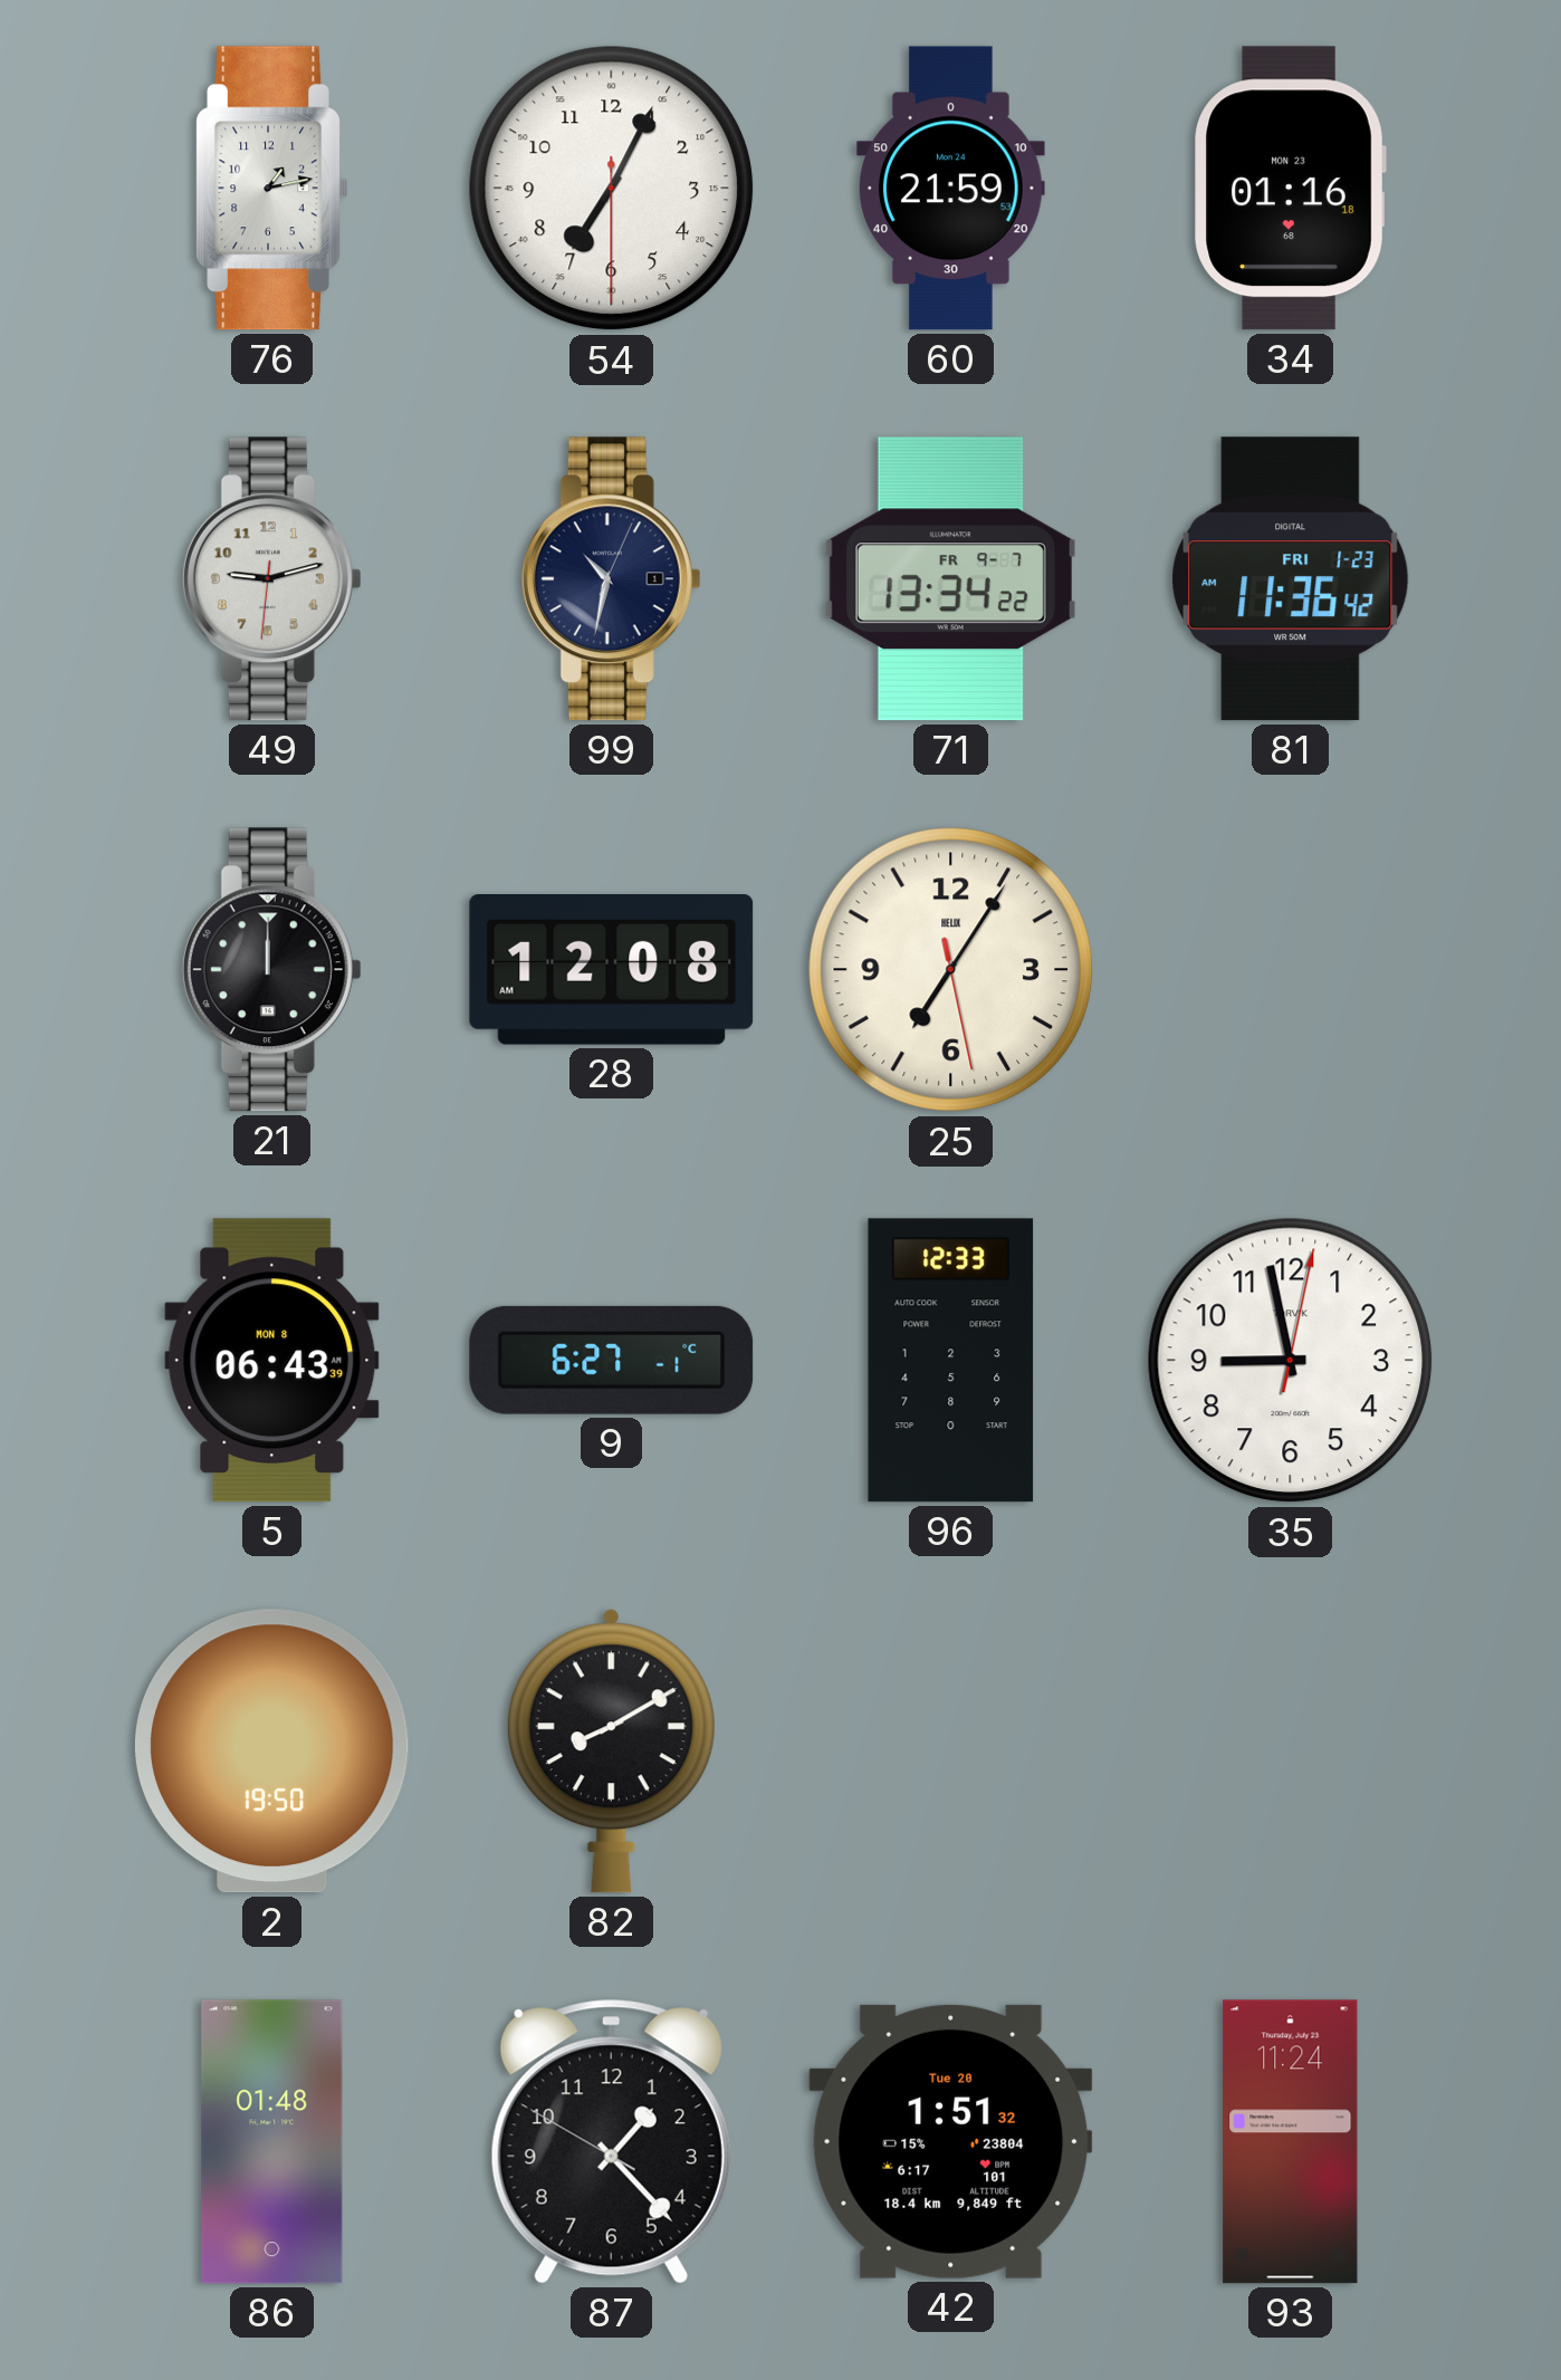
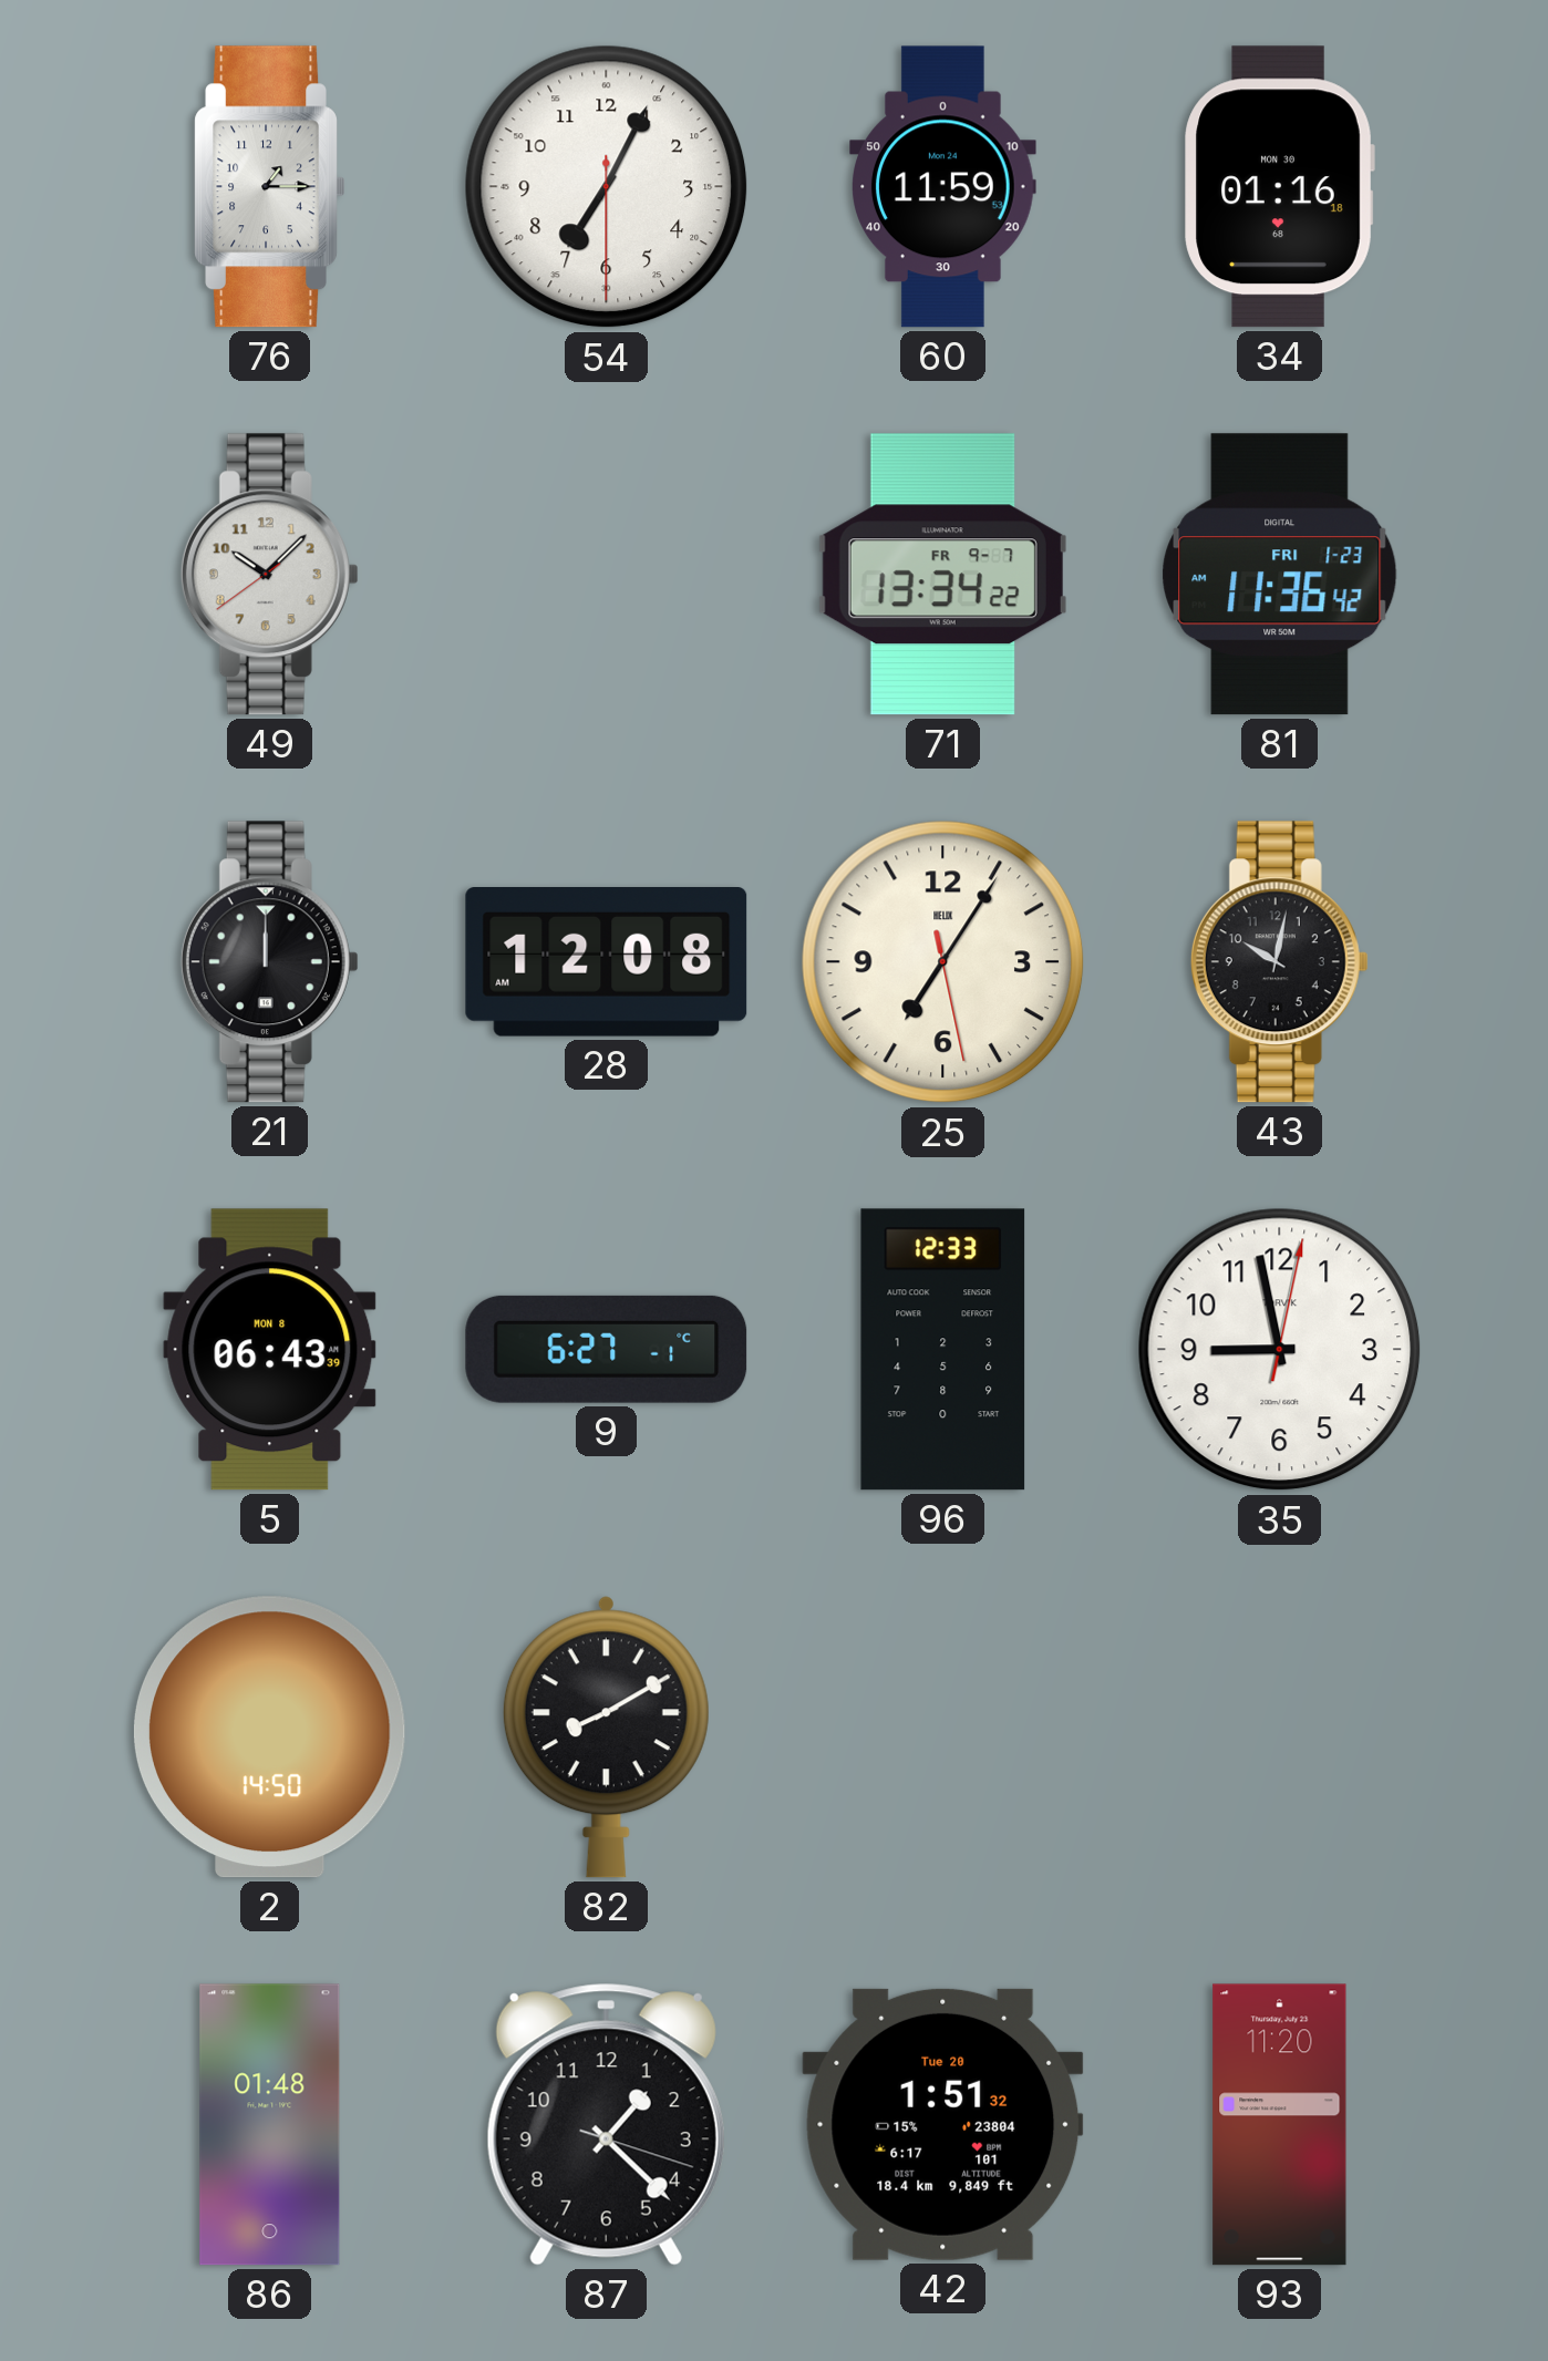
76: 1:13 -> 1:15
60: 21:59 -> 11:59
34 date: MON 23 -> MON 30
49: 9:12 -> 10:07
99: 10:32 -> none
43: none -> 10:02
2: 19:50 -> 14:50
87: 1:22:50 -> 1:22:18
93: 11:24 -> 11:20
